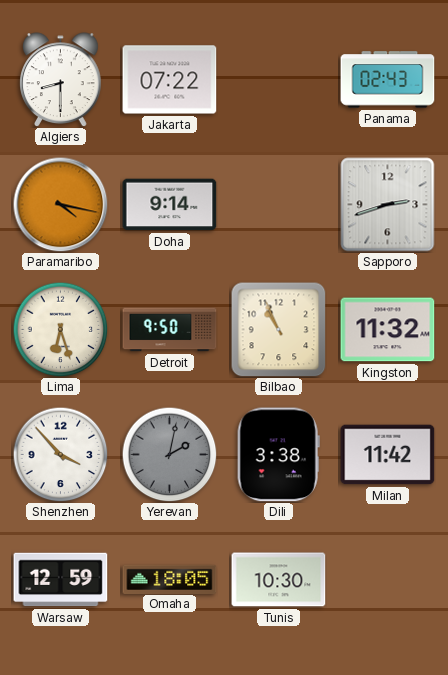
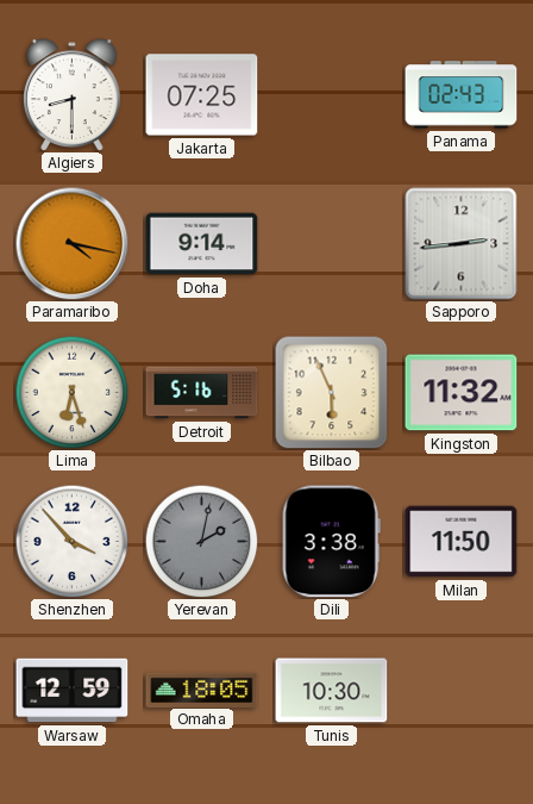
Jakarta: 07:22 -> 07:25
Sapporo: 2:42 -> 2:44
Detroit: 9:50 -> 5:16
Bilbao: 10:56 -> 5:56
Milan: 11:42 -> 11:50
